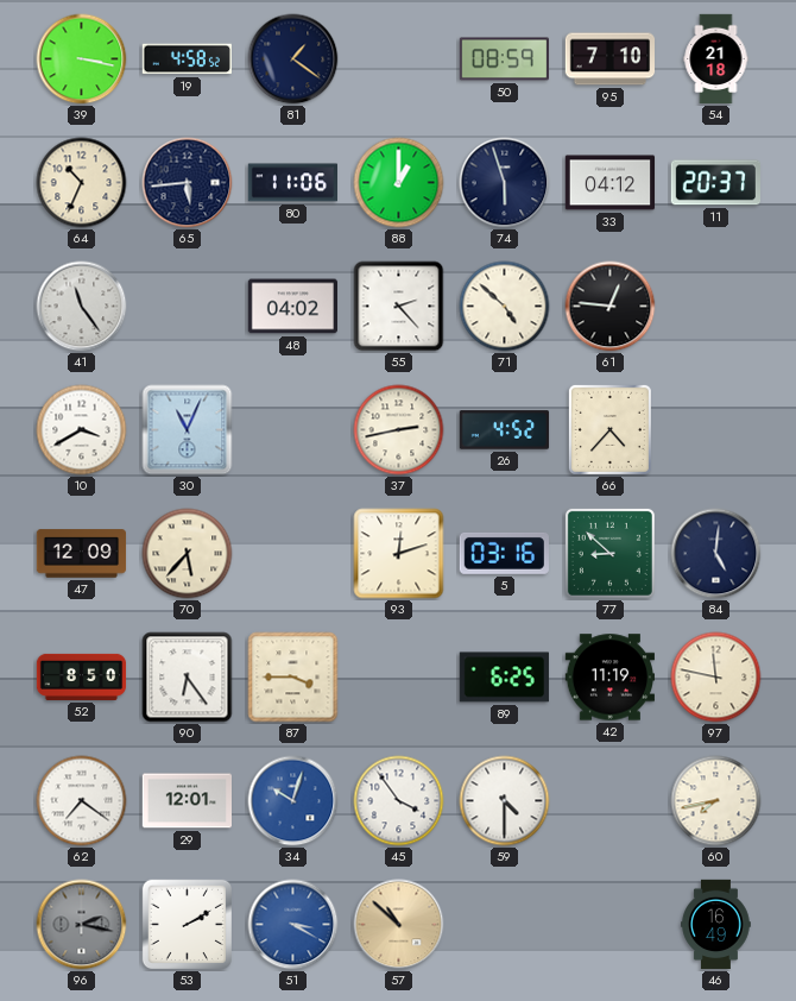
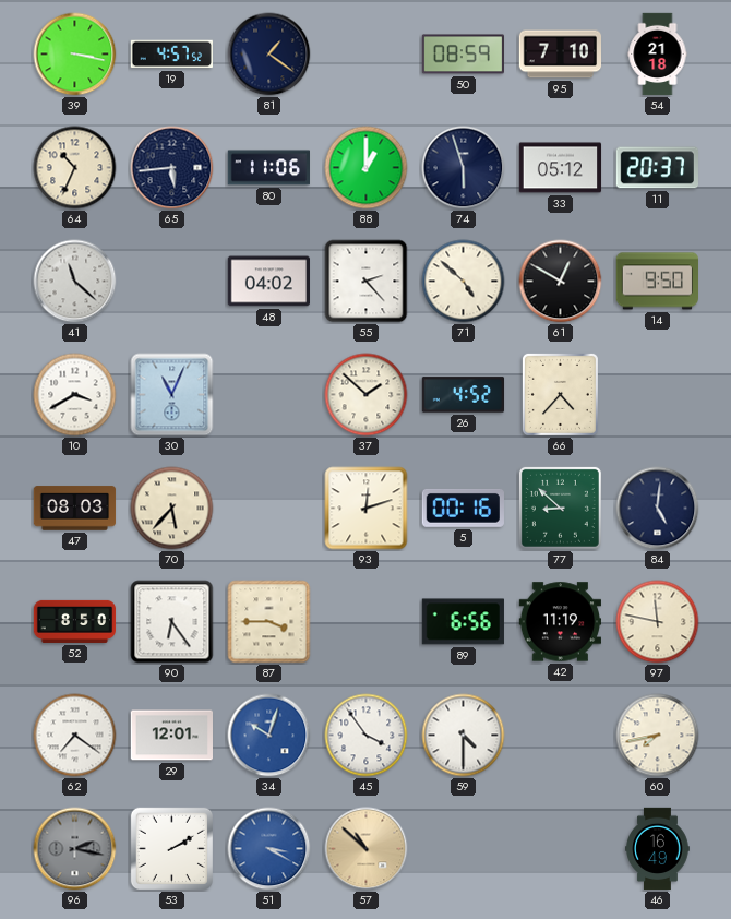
19: 4:58 -> 4:57
33: 04:12 -> 05:12
41: 11:24 -> 11:22
61: 12:46 -> 12:50
14: none -> 9:50
37: 2:43 -> 1:52
47: 12:09 -> 08:03
5: 03:16 -> 00:16
89: 6:25 -> 6:56
